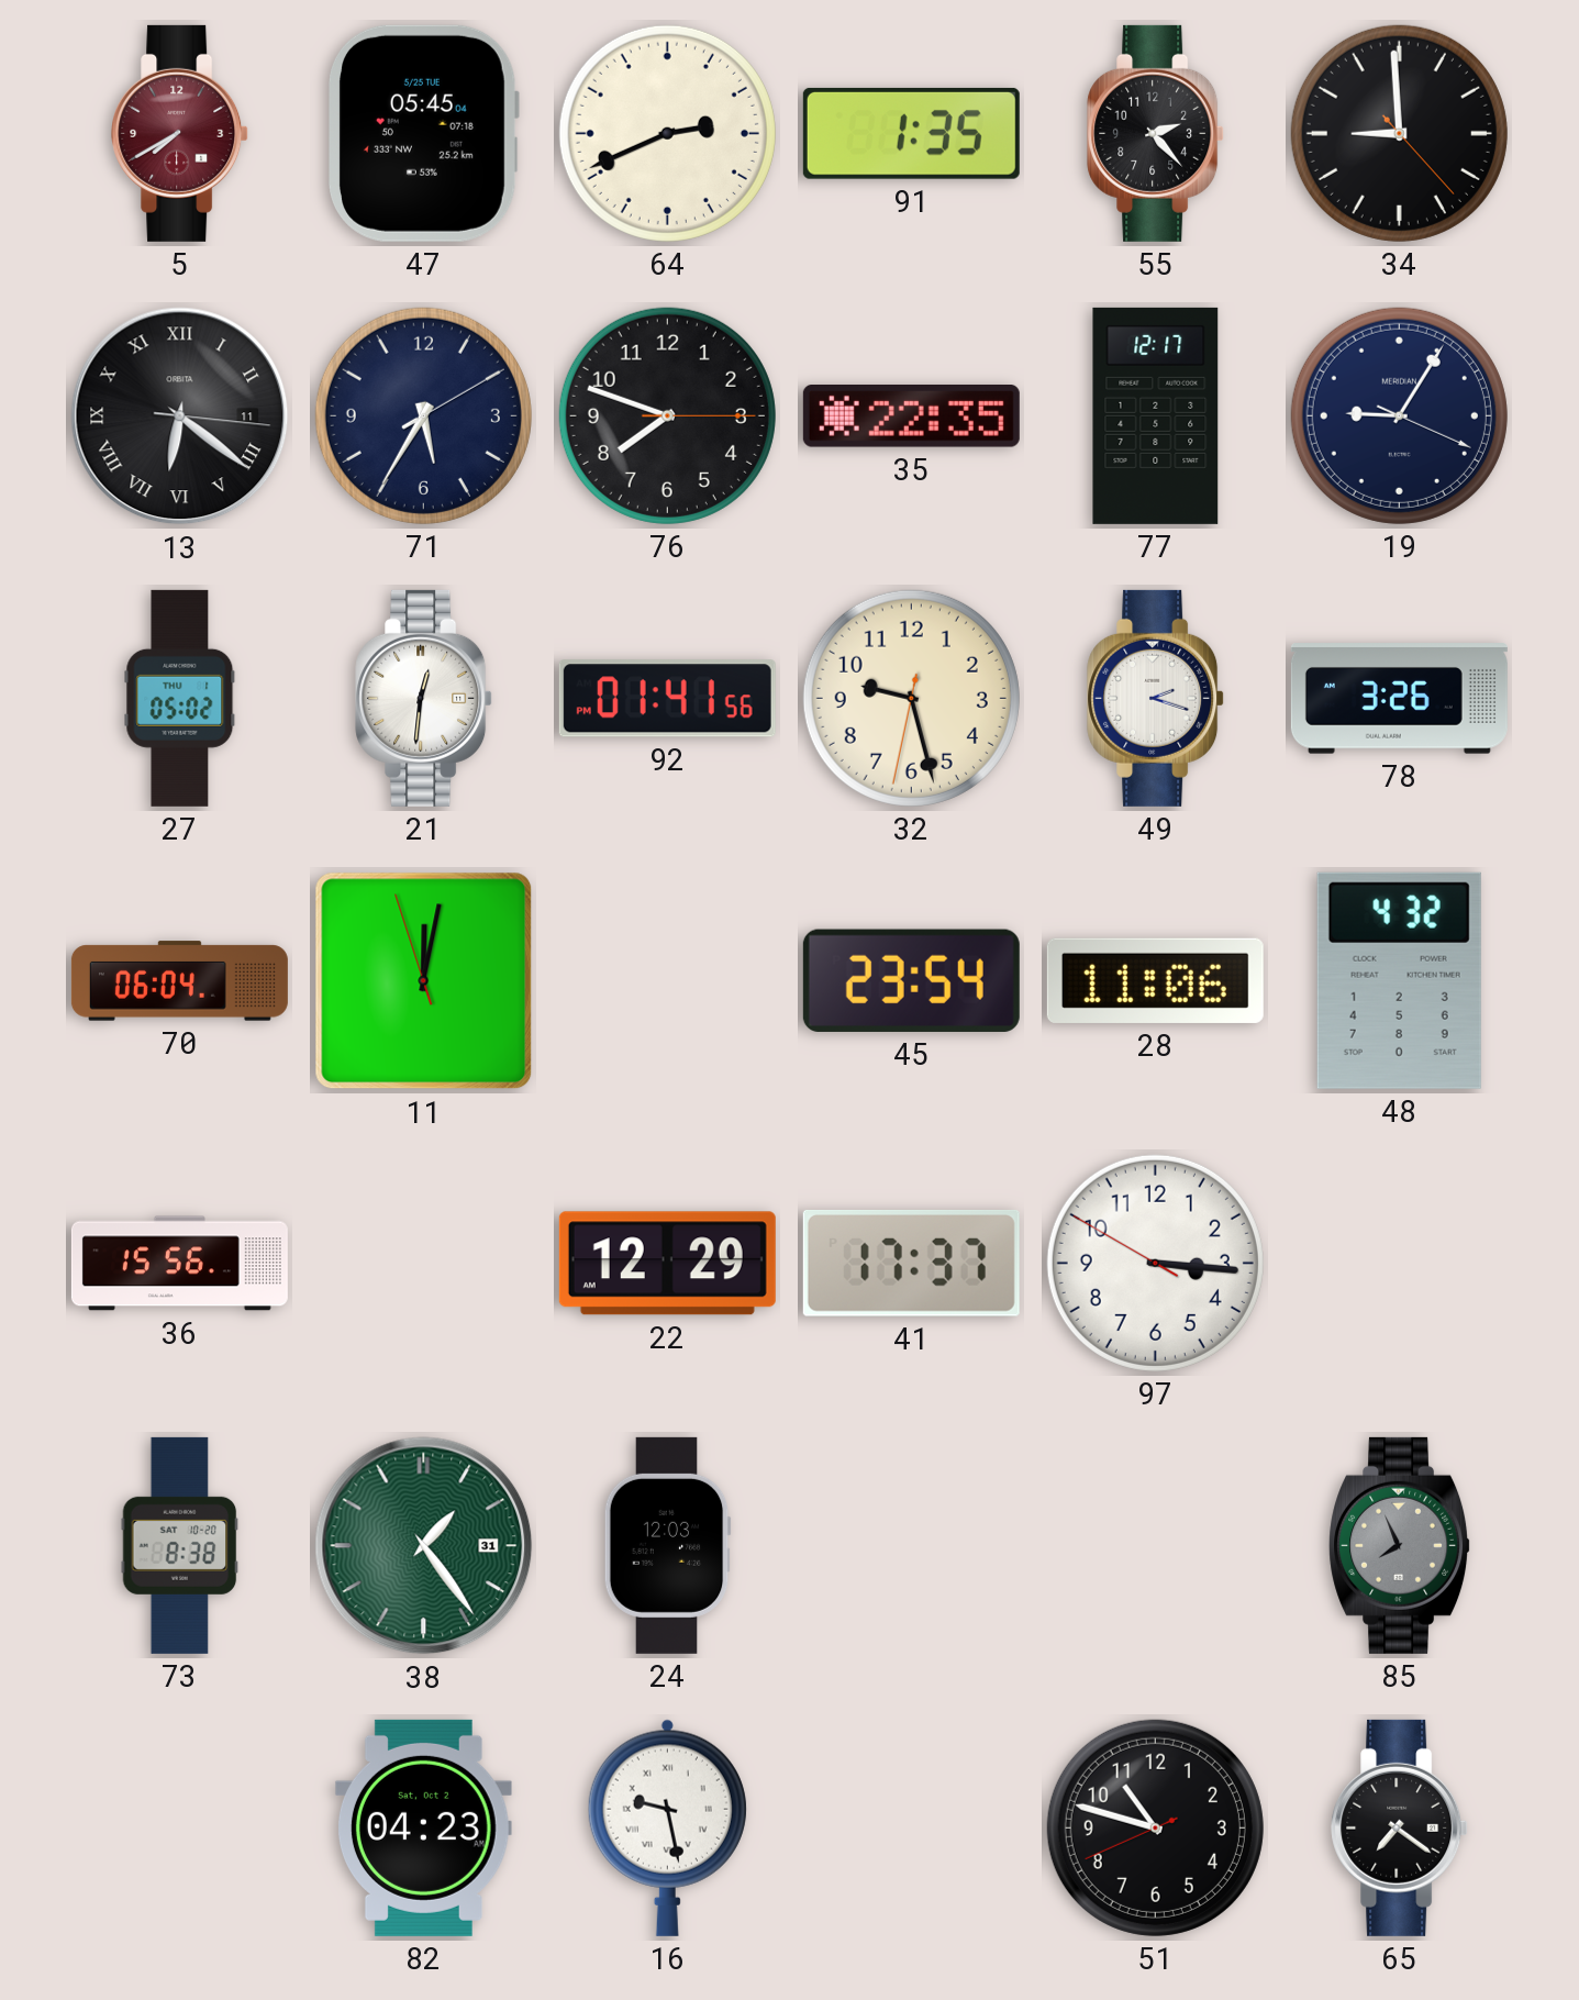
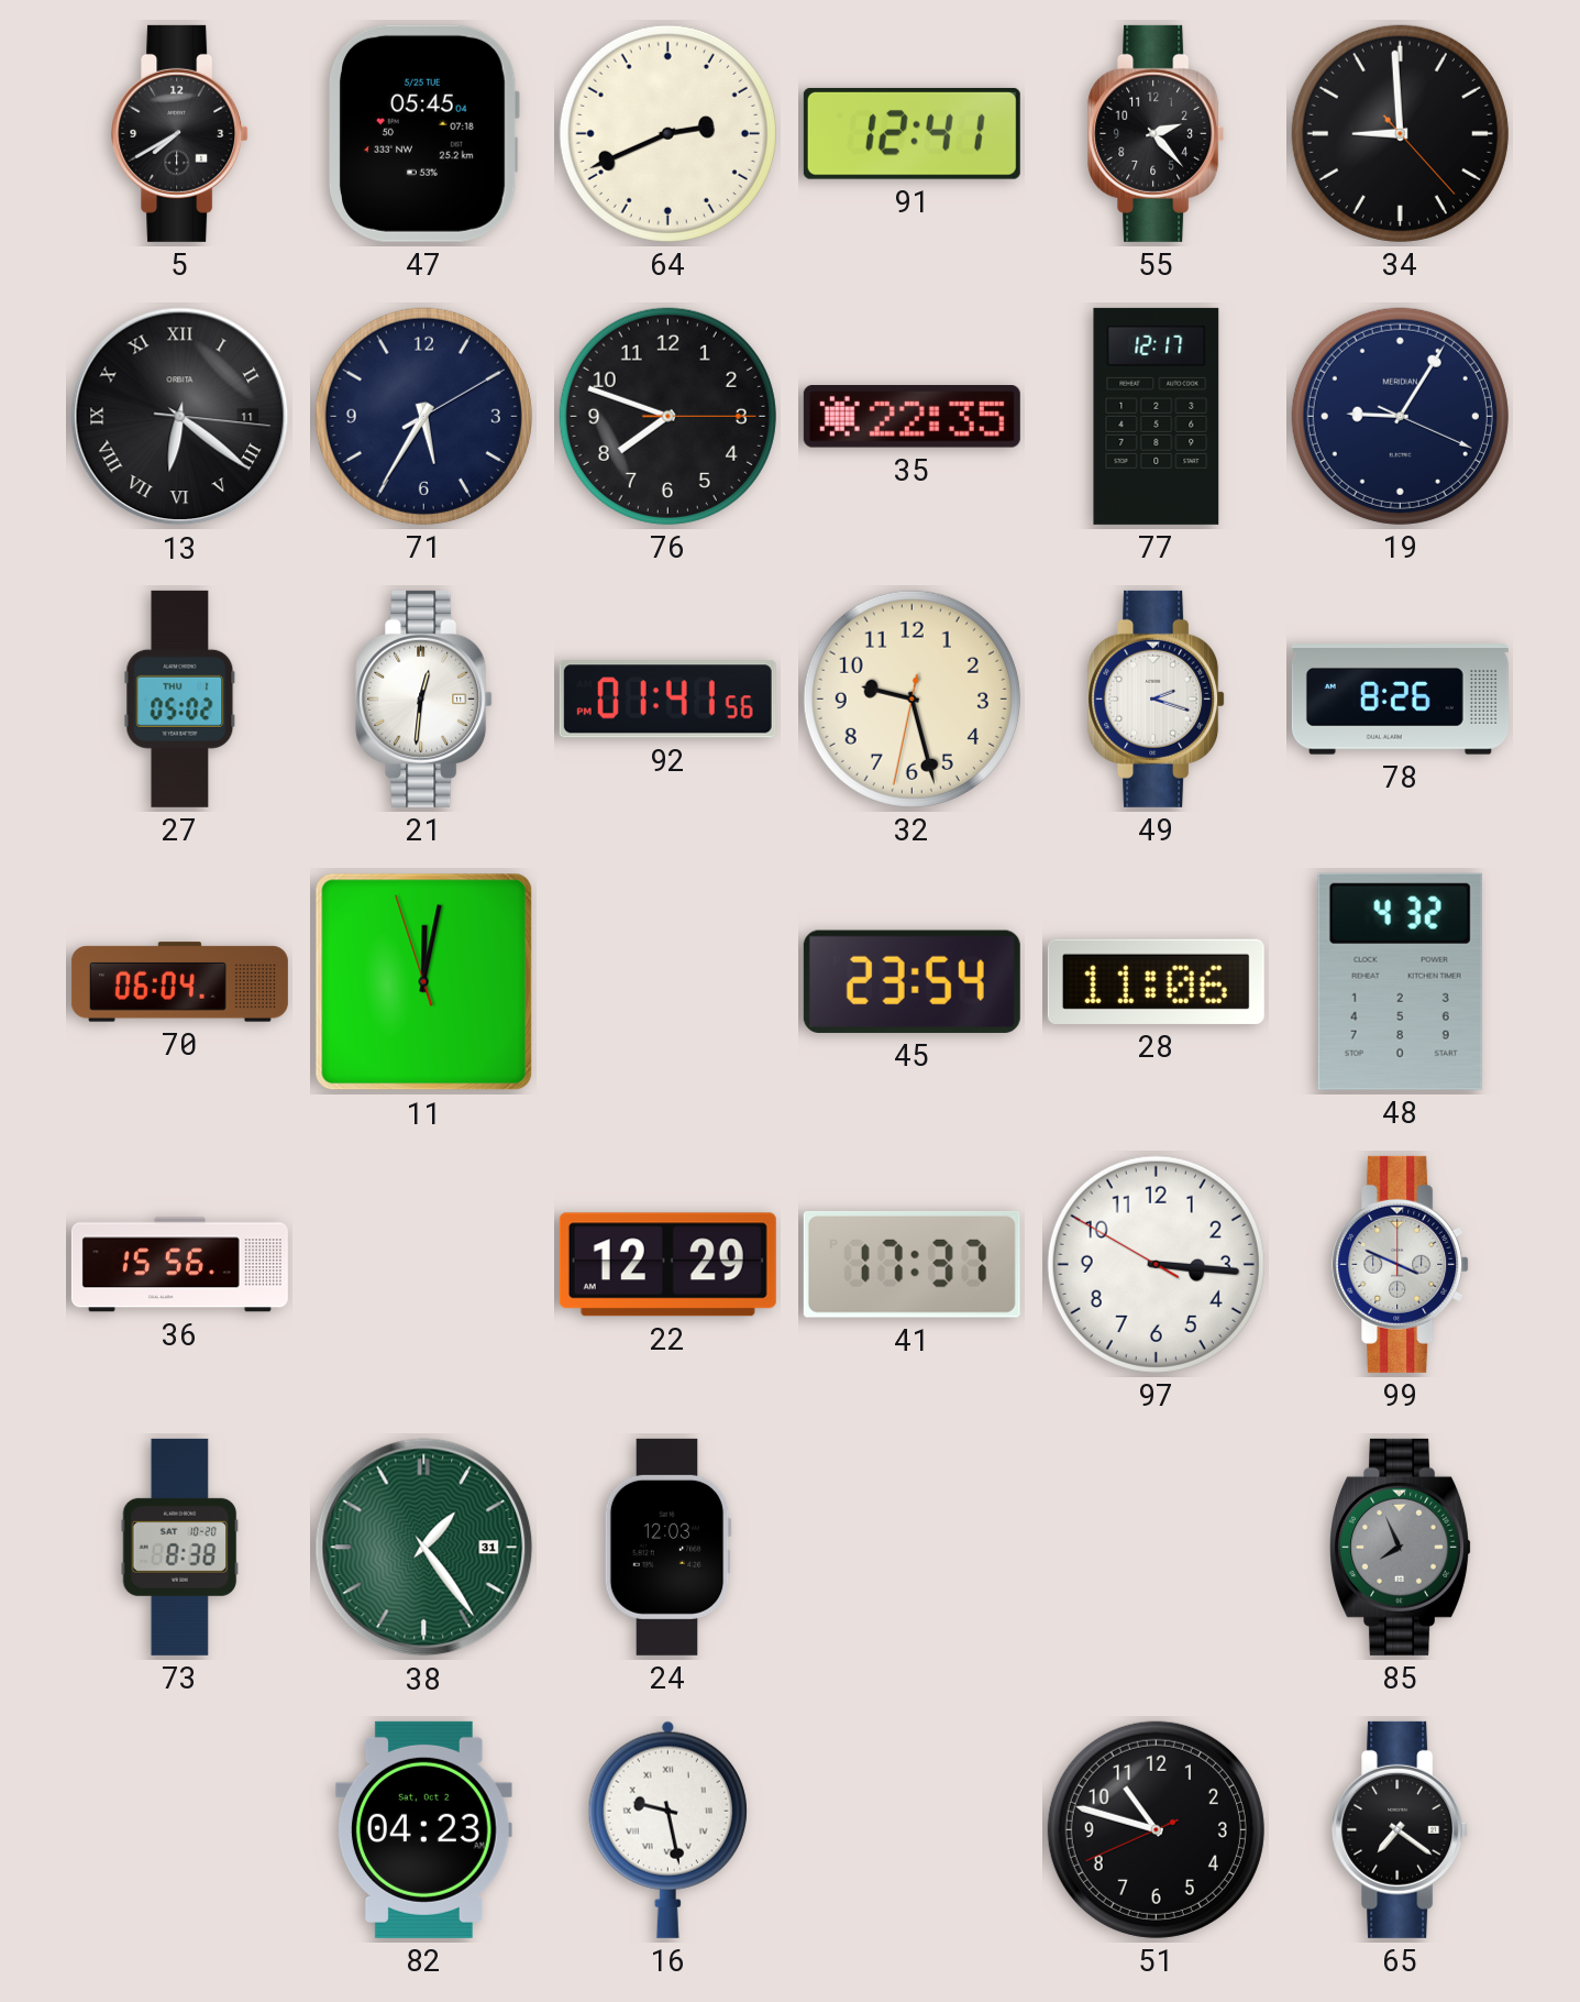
5 dial: burgundy -> black
91: 1:35 -> 12:41
78: 3:26 -> 8:26
99: none -> 3:49
